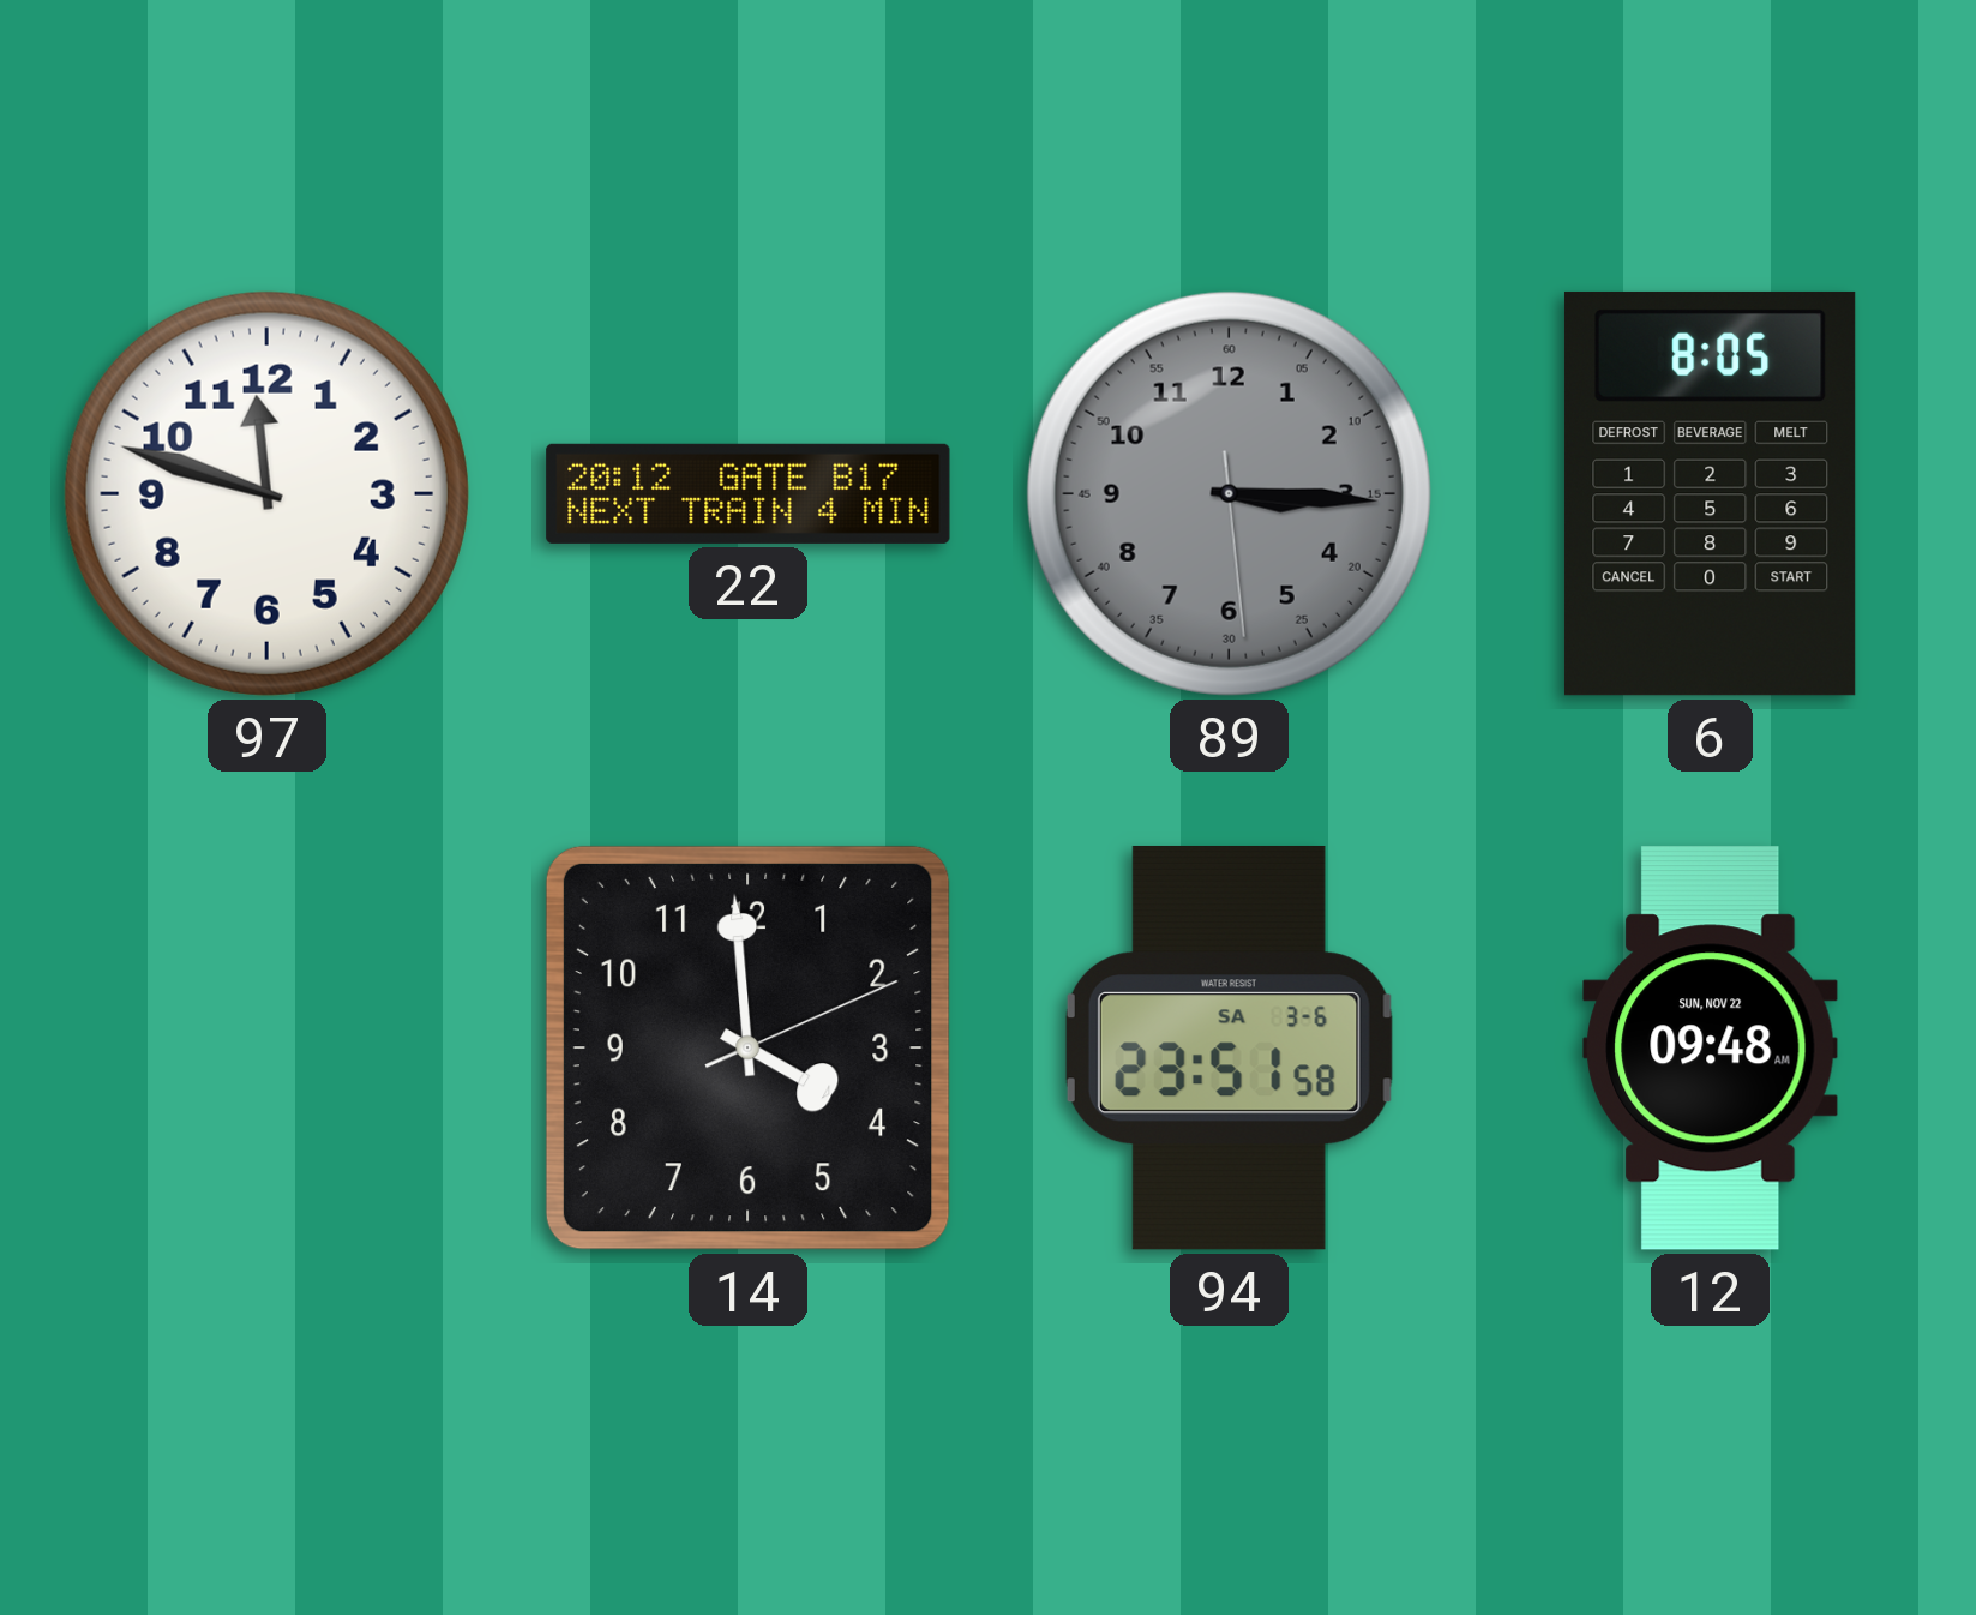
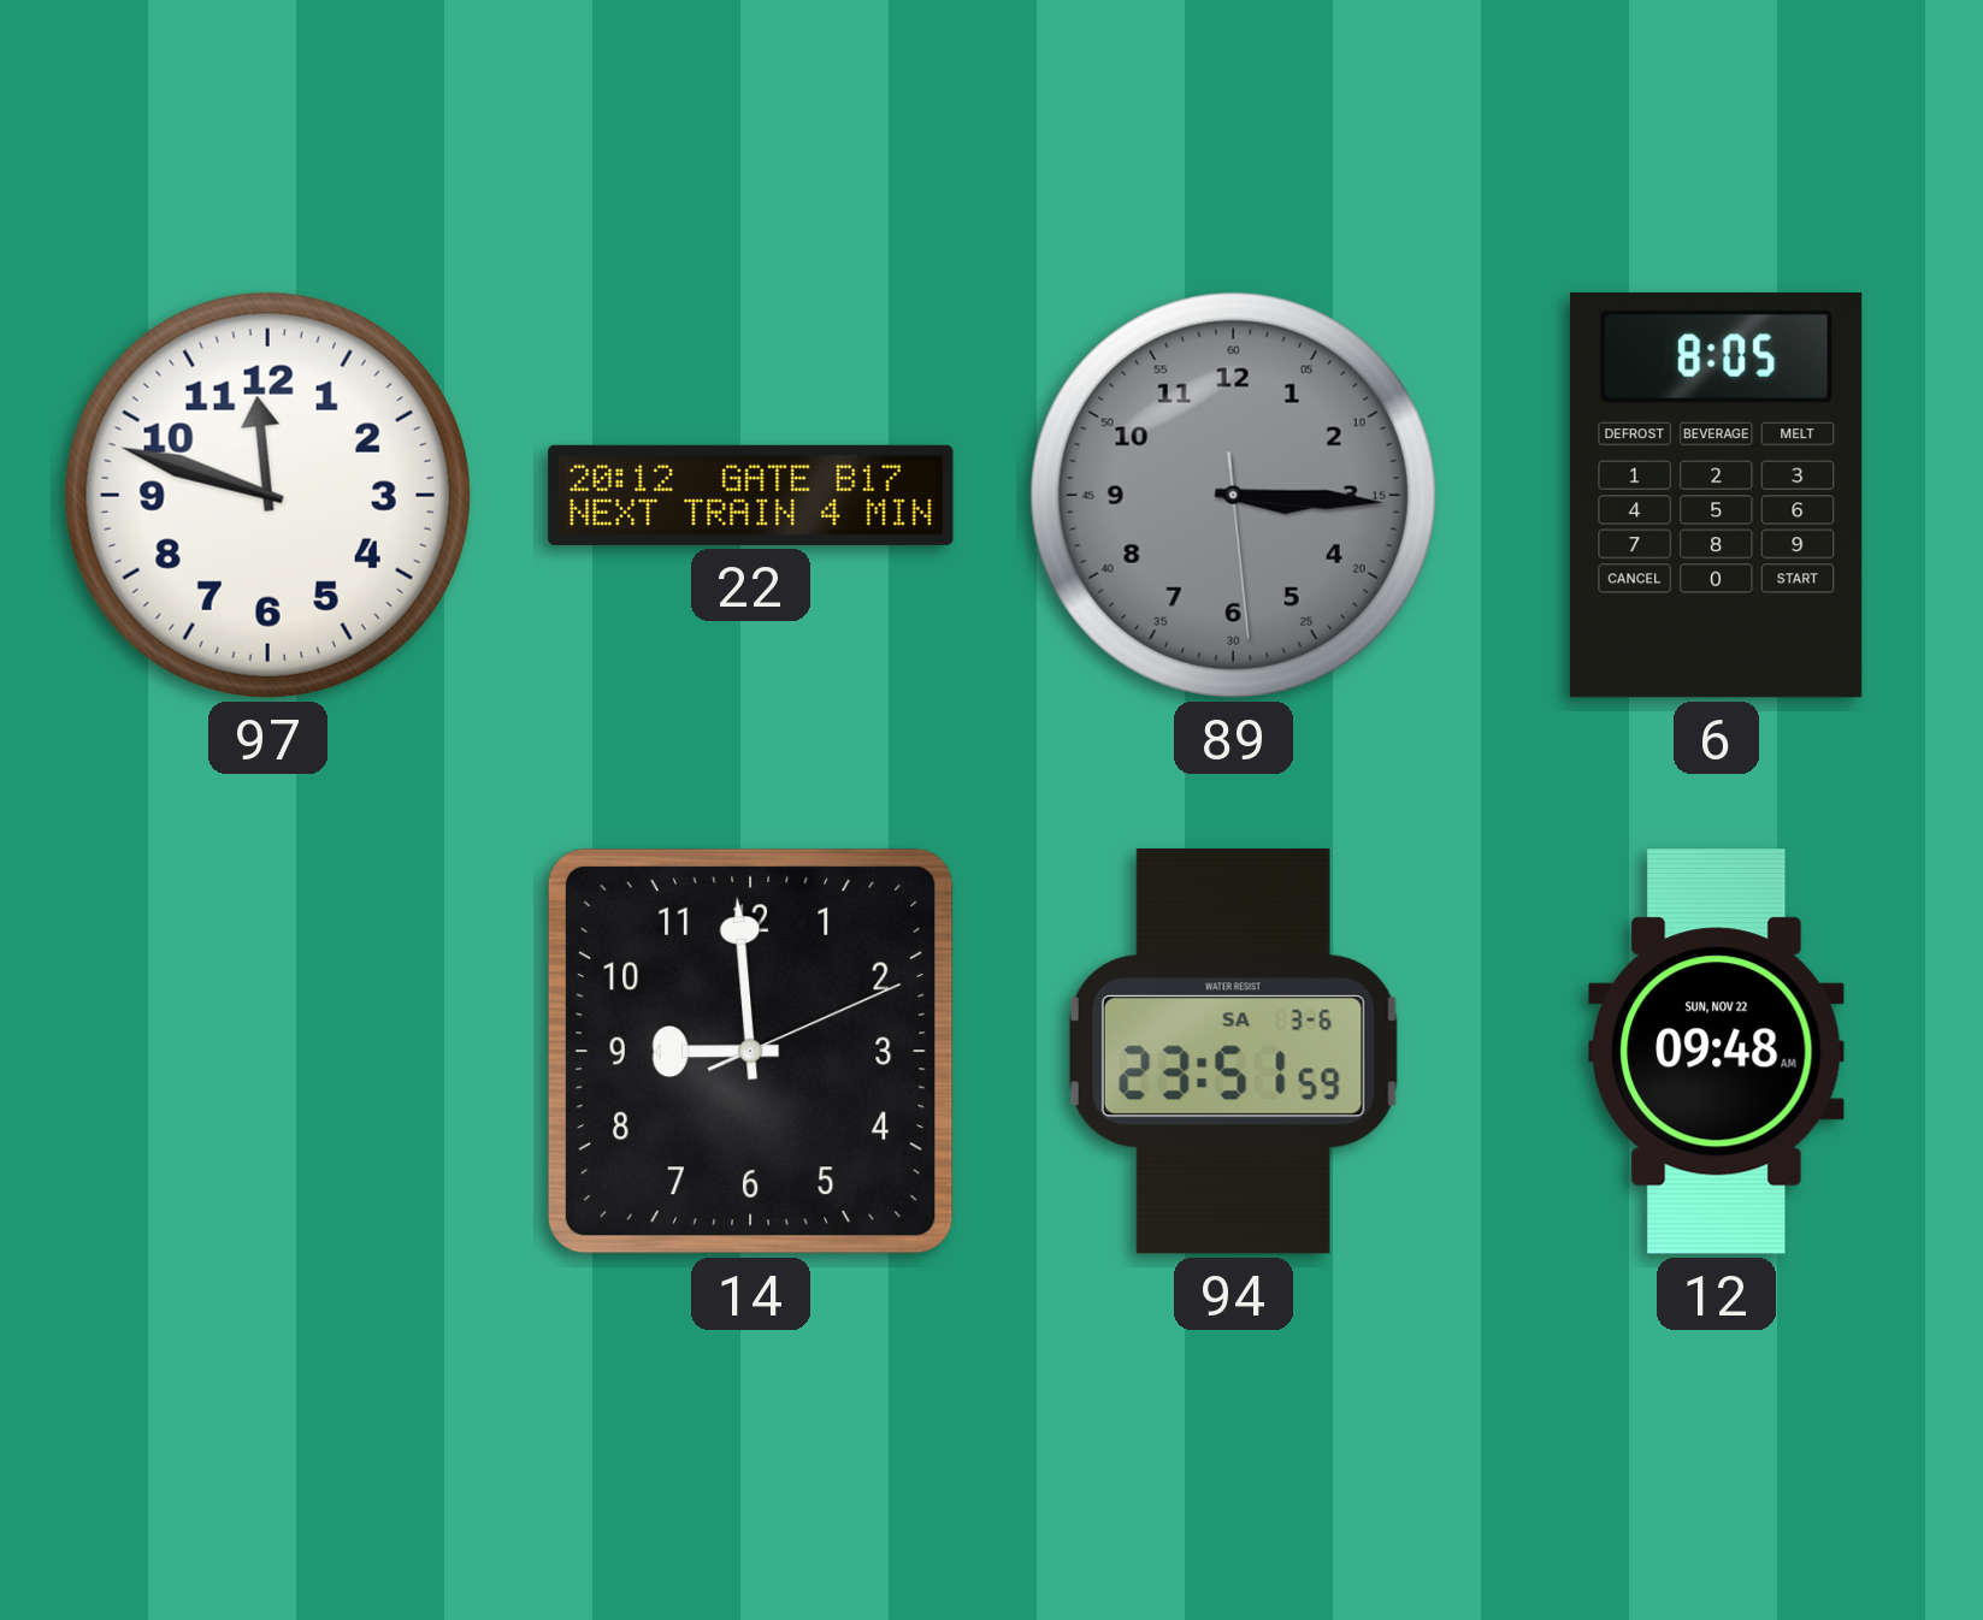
14: 3:59 -> 8:59
94: 23:51:58 -> 23:51:59
